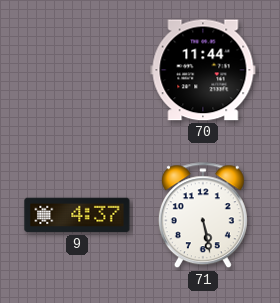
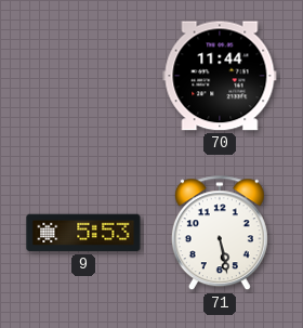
9: 4:37 -> 5:53
